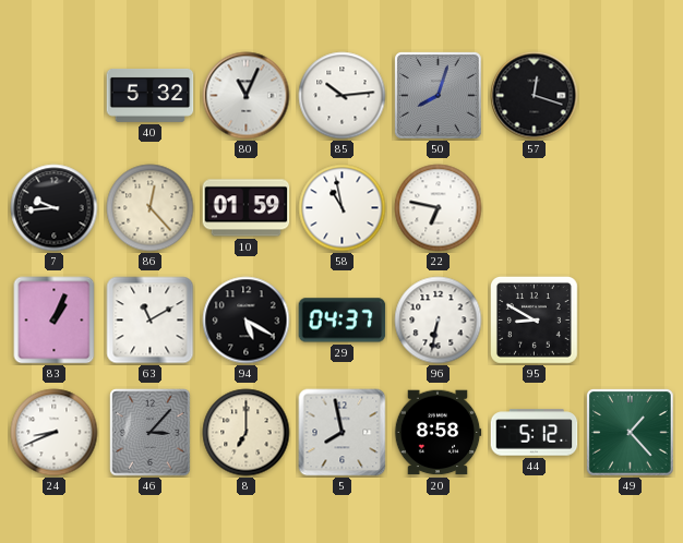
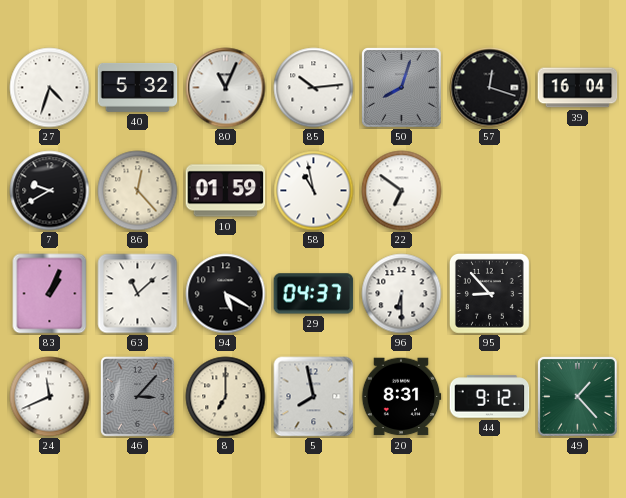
27: none -> 4:33
39: none -> 16:04
7: 9:44 -> 9:40
22: 6:47 -> 6:51
63: 11:10 -> 11:08
96: 6:32 -> 6:30
95: 8:50 -> 8:53
24: 8:41 -> 11:41
20: 8:58 -> 8:31
44: 5:12 -> 9:12
